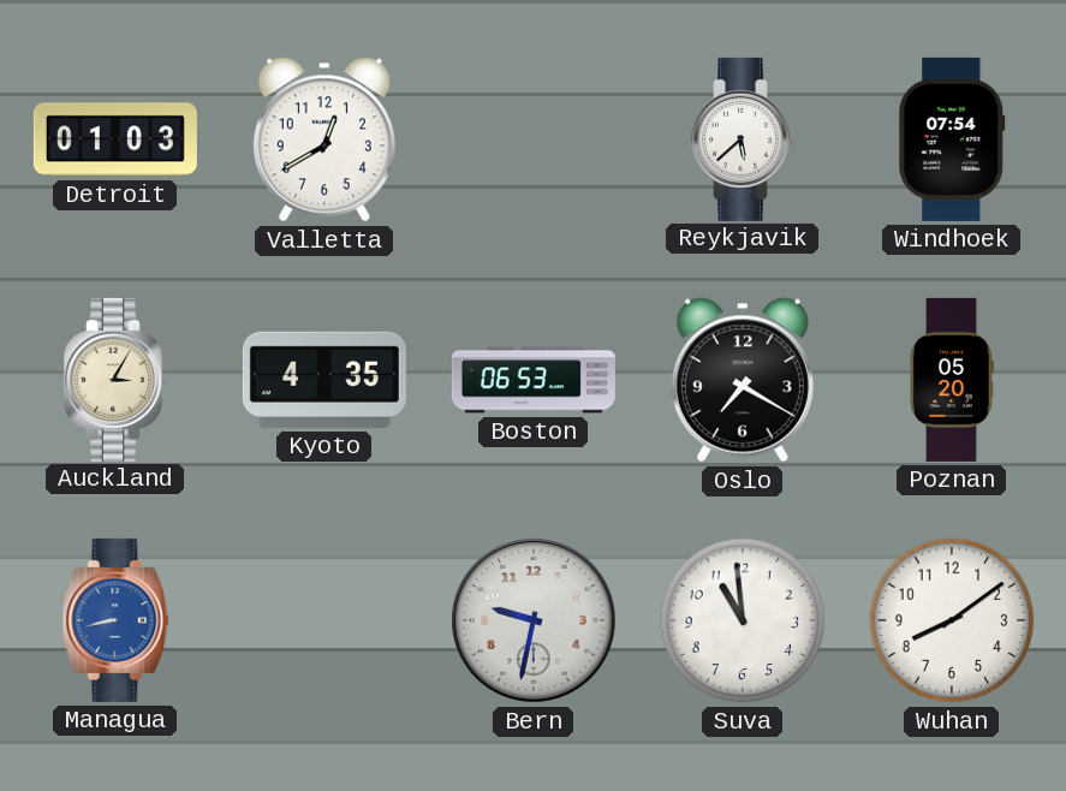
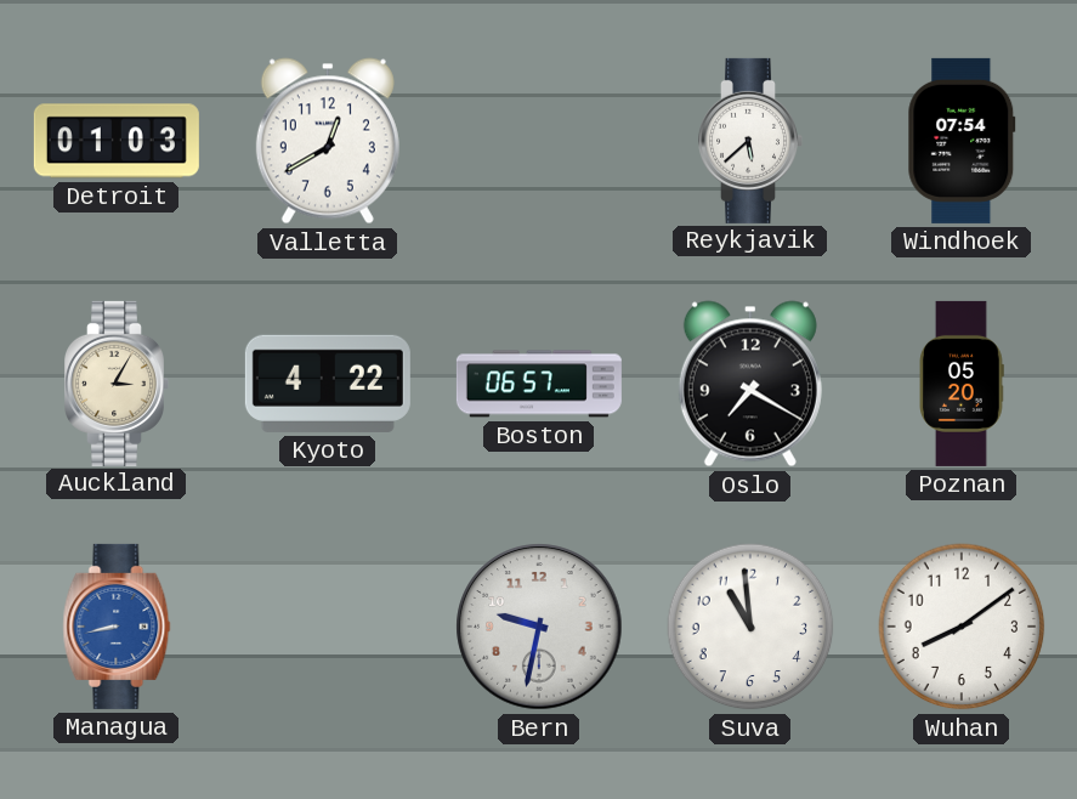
Kyoto: 4:35 -> 4:22
Boston: 06:53 -> 06:57
